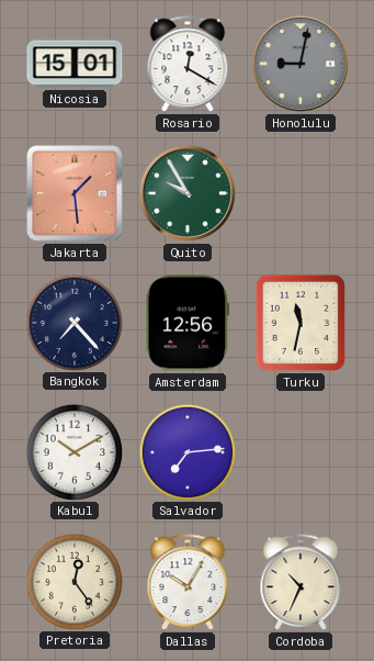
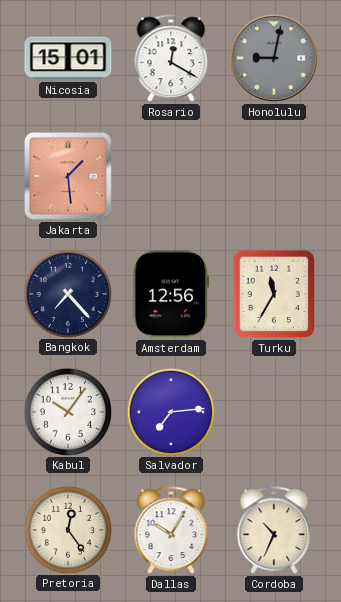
Quito: 9:55 -> none
Turku: 11:32 -> 11:35
Kabul: 10:10 -> 10:06
